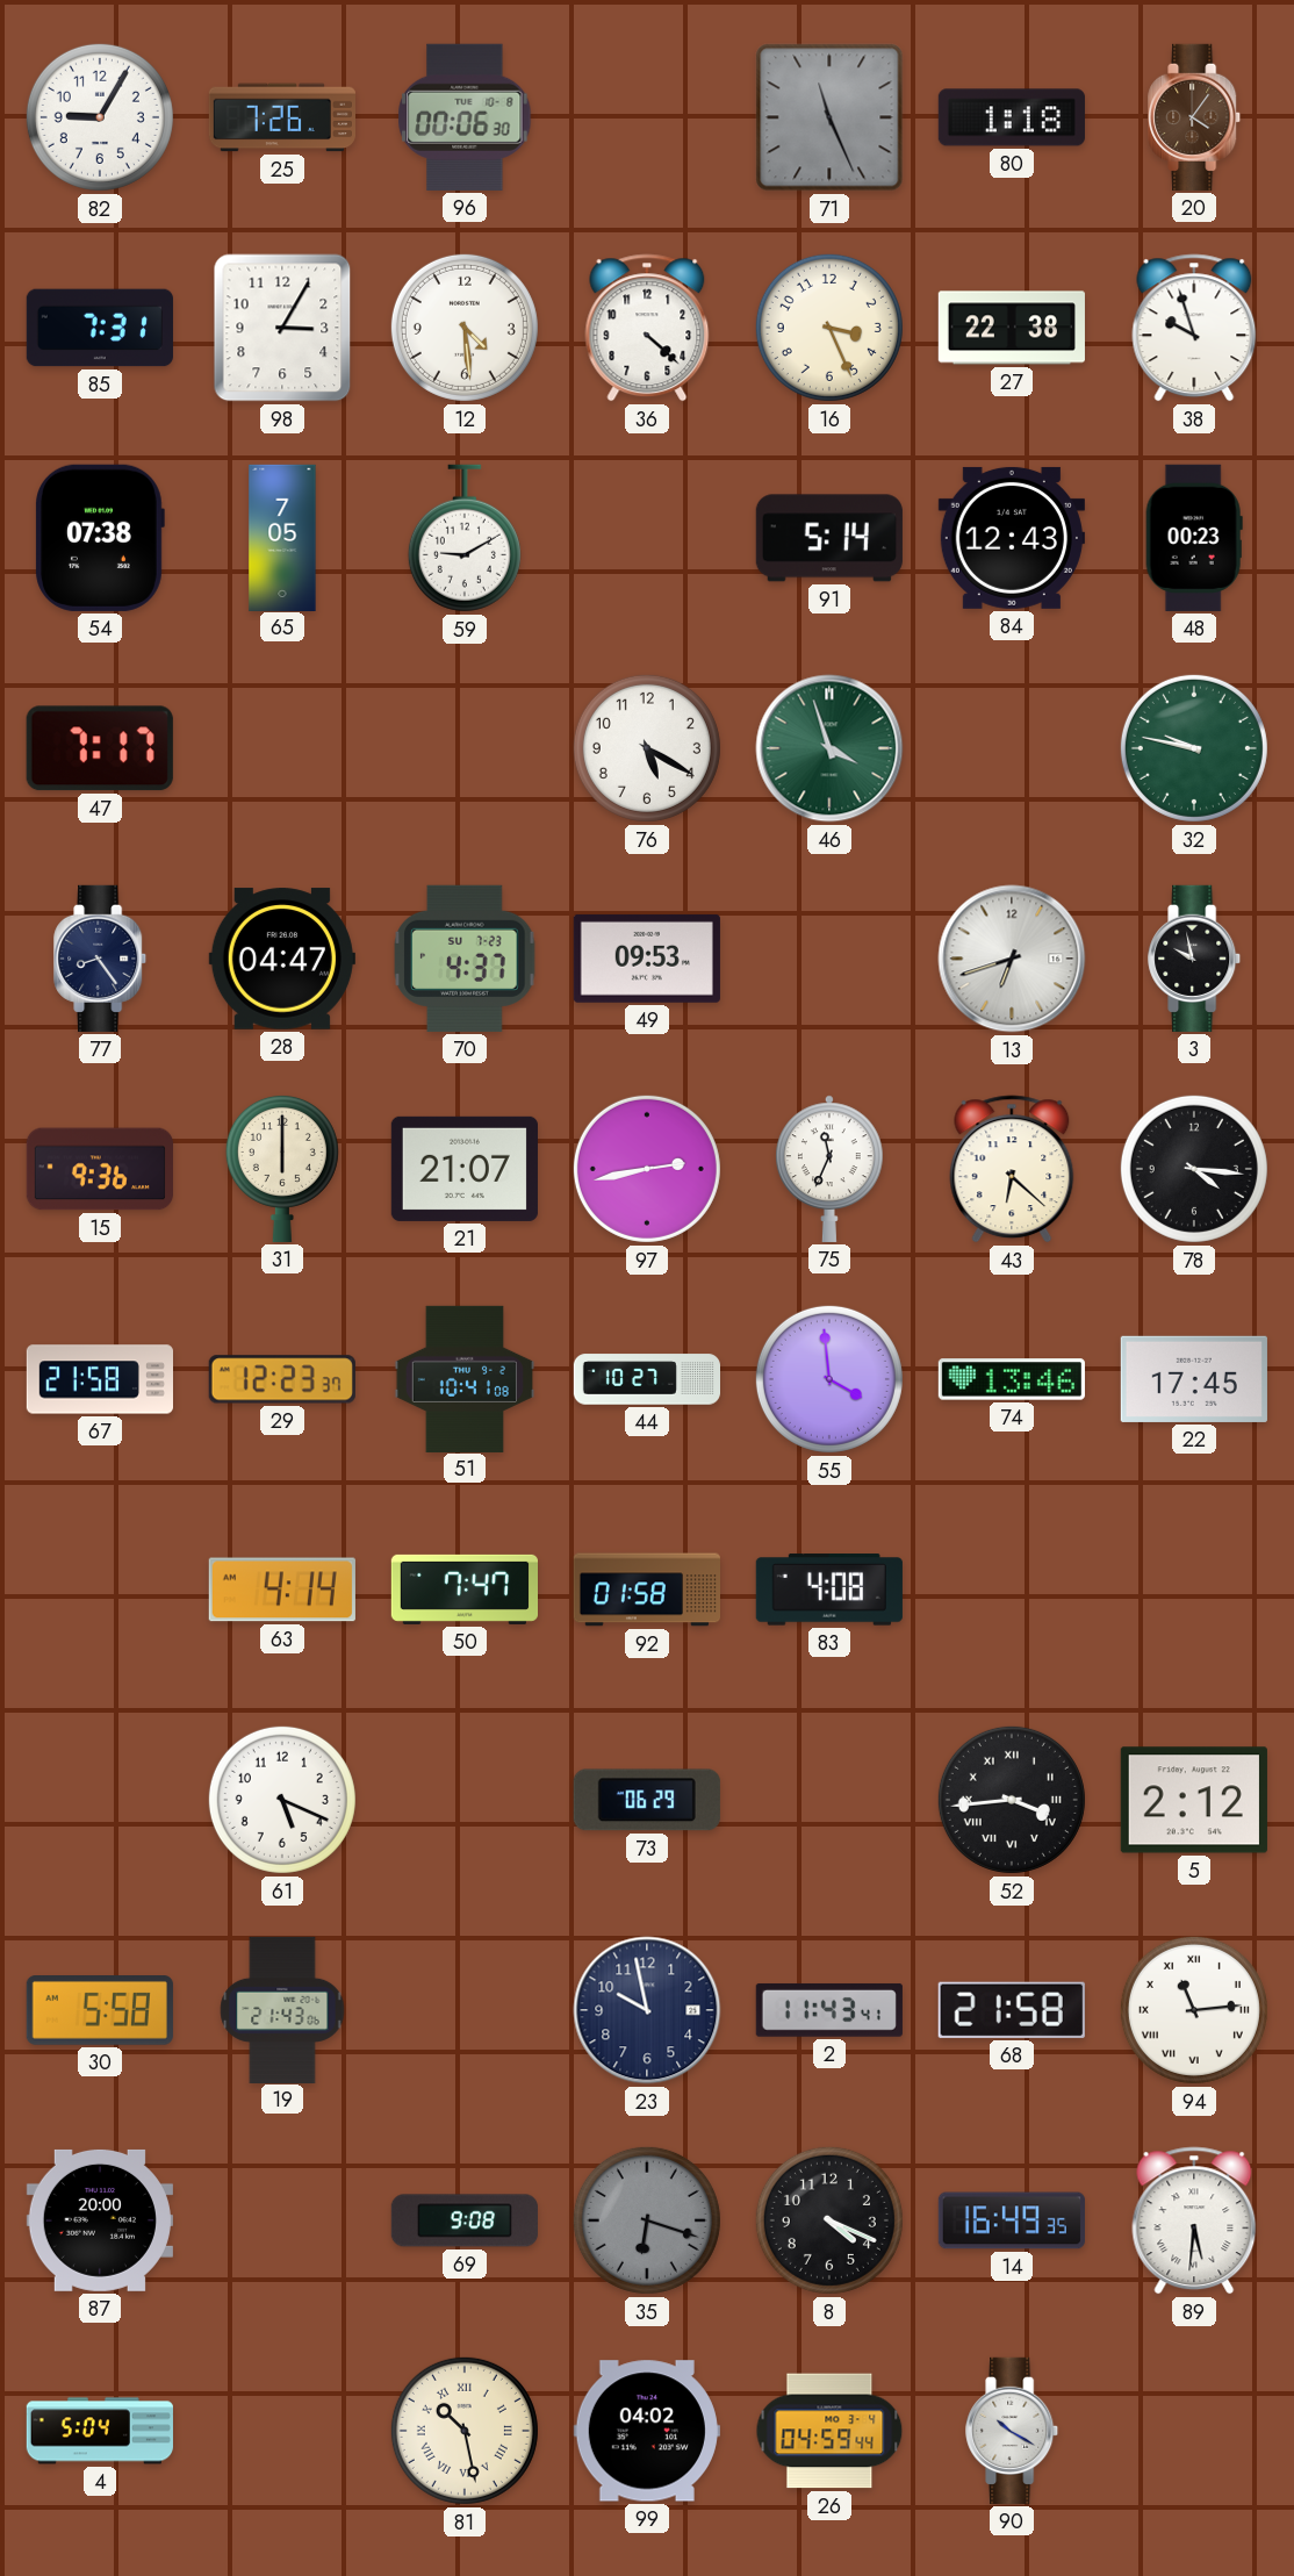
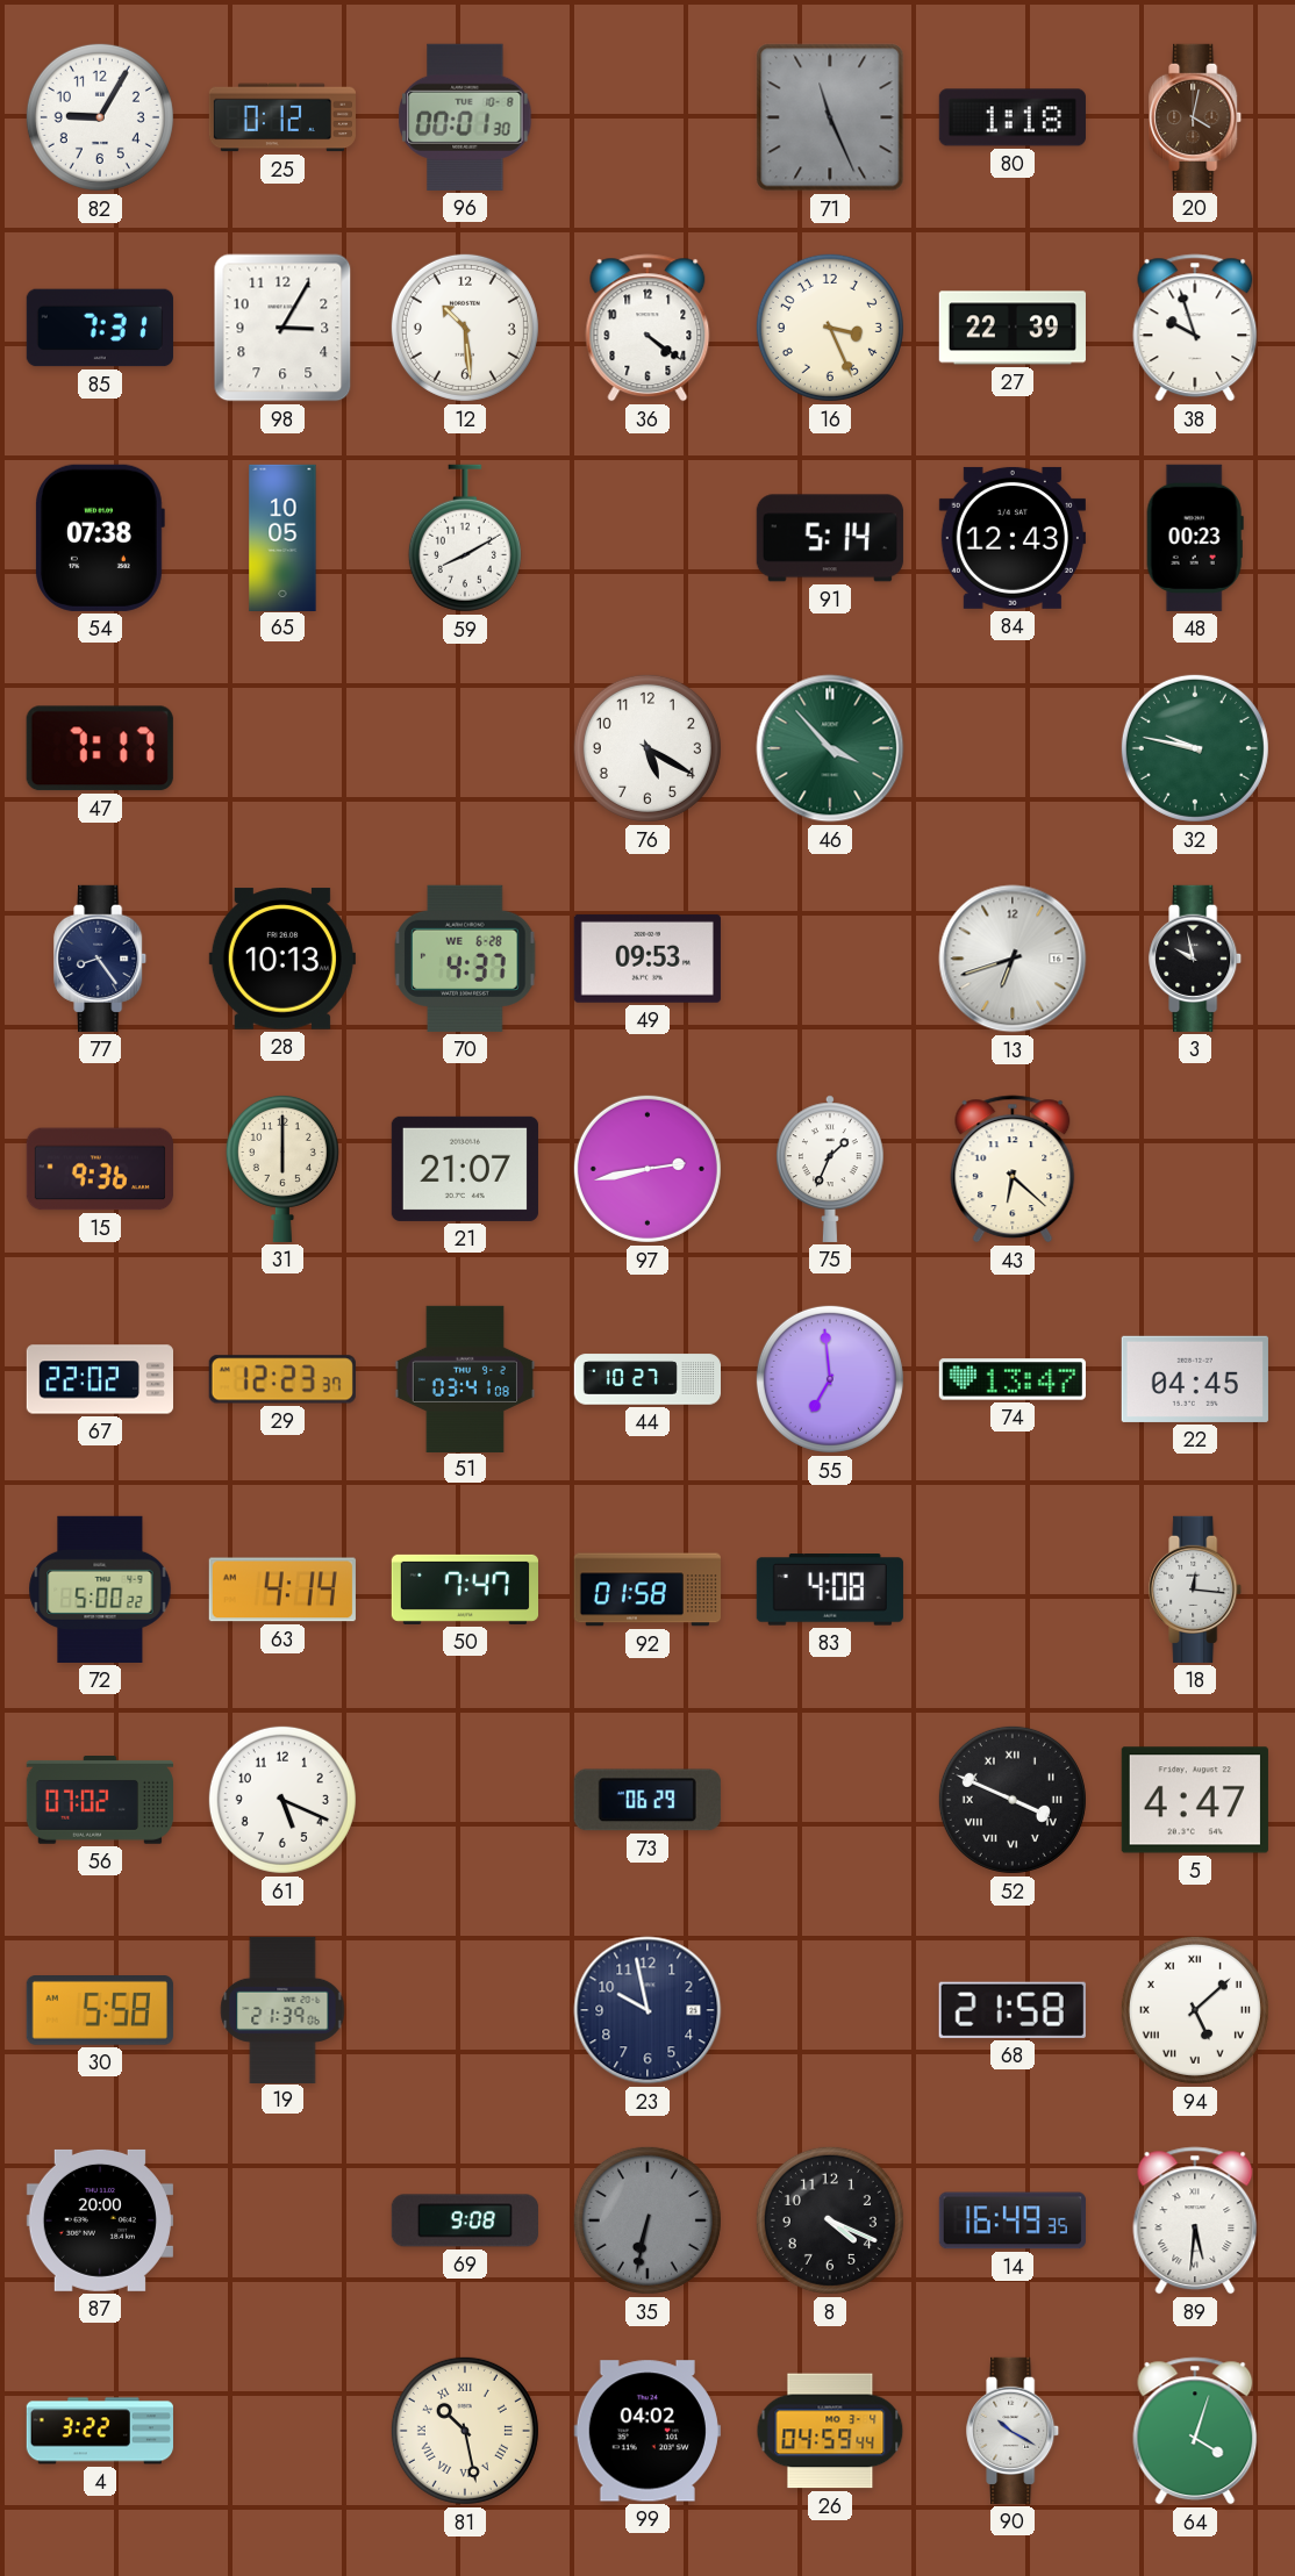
25: 7:26 -> 0:12
96: 00:06 -> 00:01
20: 4:06 -> 4:02
12: 4:29 -> 10:29
36: 4:22 -> 4:21
27: 22:38 -> 22:39
65: 7:05 -> 10:05
59: 9:10 -> 8:10
46: 3:57 -> 3:53
28: 04:47 -> 10:13
70 date: SU 7-23 -> WE 6-28
75: 11:34 -> 1:34
78: 4:16 -> none
67: 21:58 -> 22:02
51: 10:41 -> 03:41
55: 3:59 -> 6:59
74: 13:46 -> 13:47
22: 17:45 -> 04:45
72: none -> 5:00
18: none -> 12:16
56: none -> 07:02
52: 3:44 -> 3:49
5: 2:12 -> 4:47
19: 21:43 -> 21:39
2: 11:43 -> none
94: 11:14 -> 5:08
35: 6:18 -> 6:32
4: 5:04 -> 3:22
64: none -> 4:03
